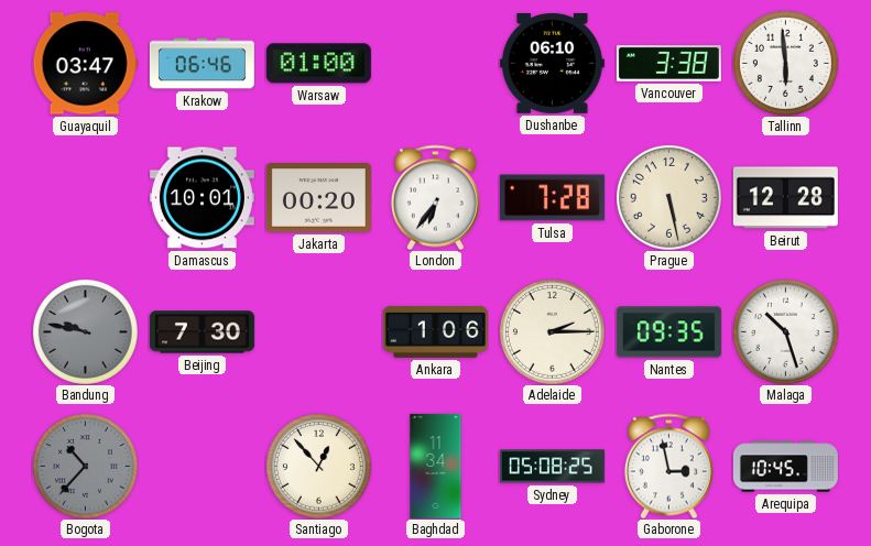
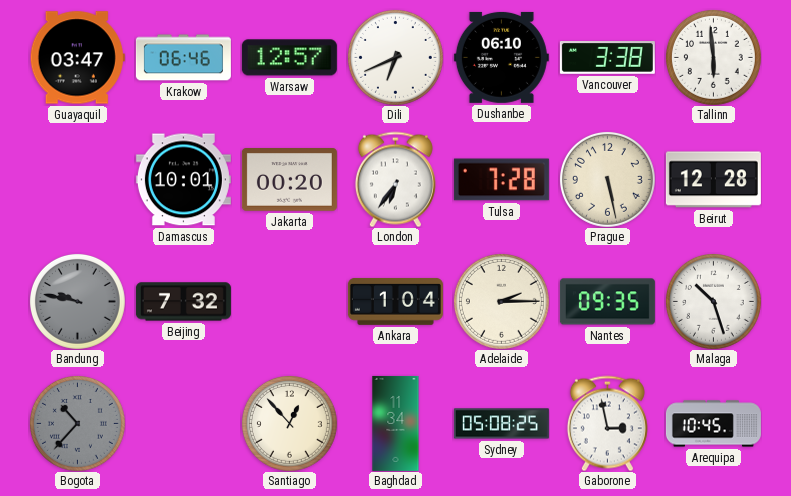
Warsaw: 01:00 -> 12:57
Dili: none -> 6:41
Beijing: 7:30 -> 7:32
Ankara: 1:06 -> 1:04
